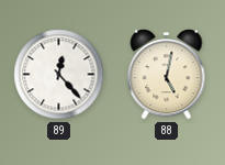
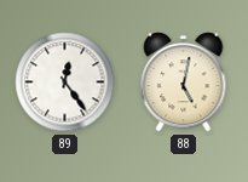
89: 12:23 -> 12:24
